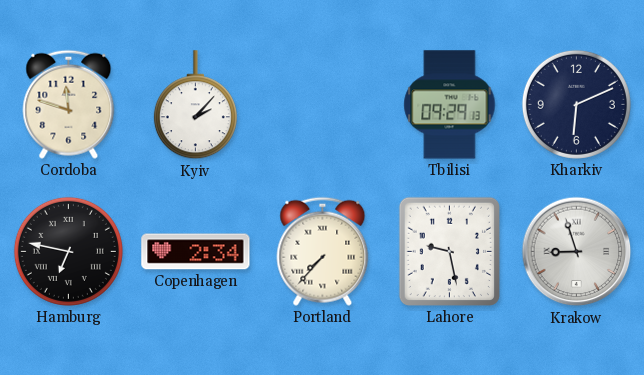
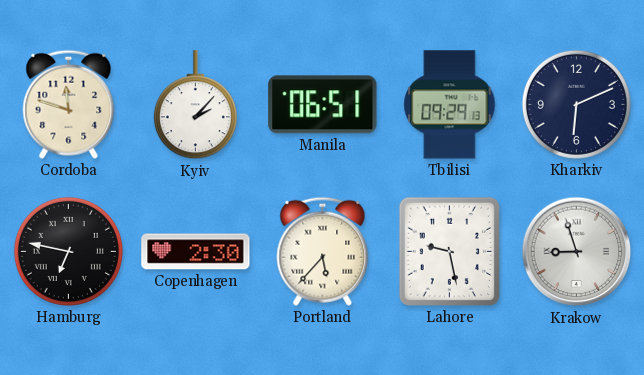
Manila: none -> 06:51
Copenhagen: 2:34 -> 2:30
Portland: 7:37 -> 5:37
